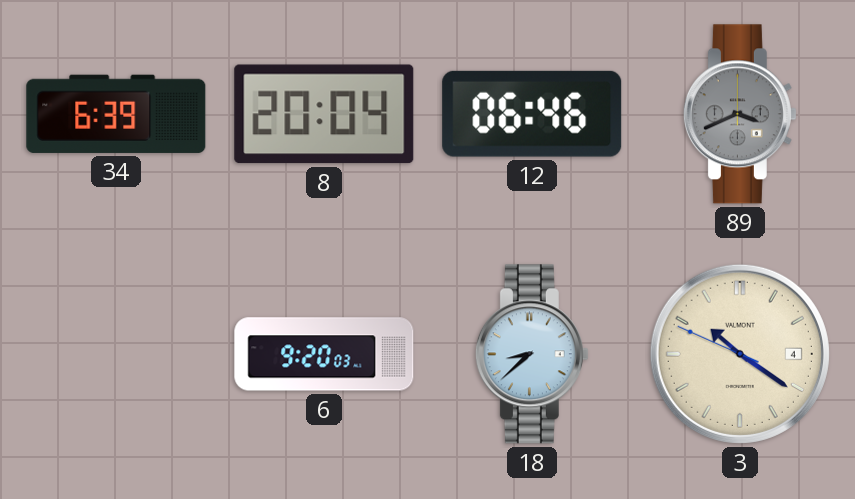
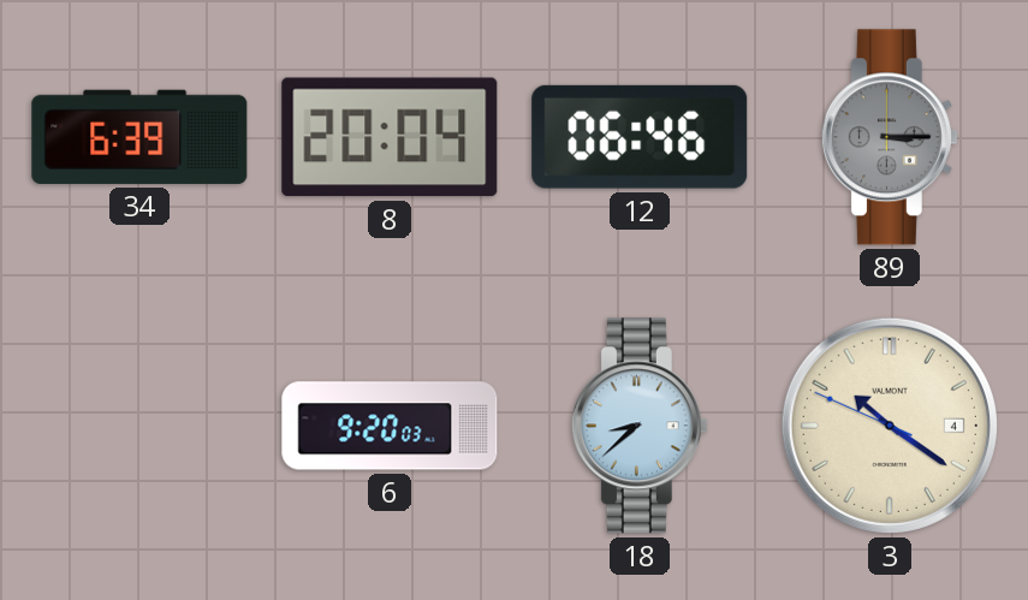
89: 3:41 -> 3:15
